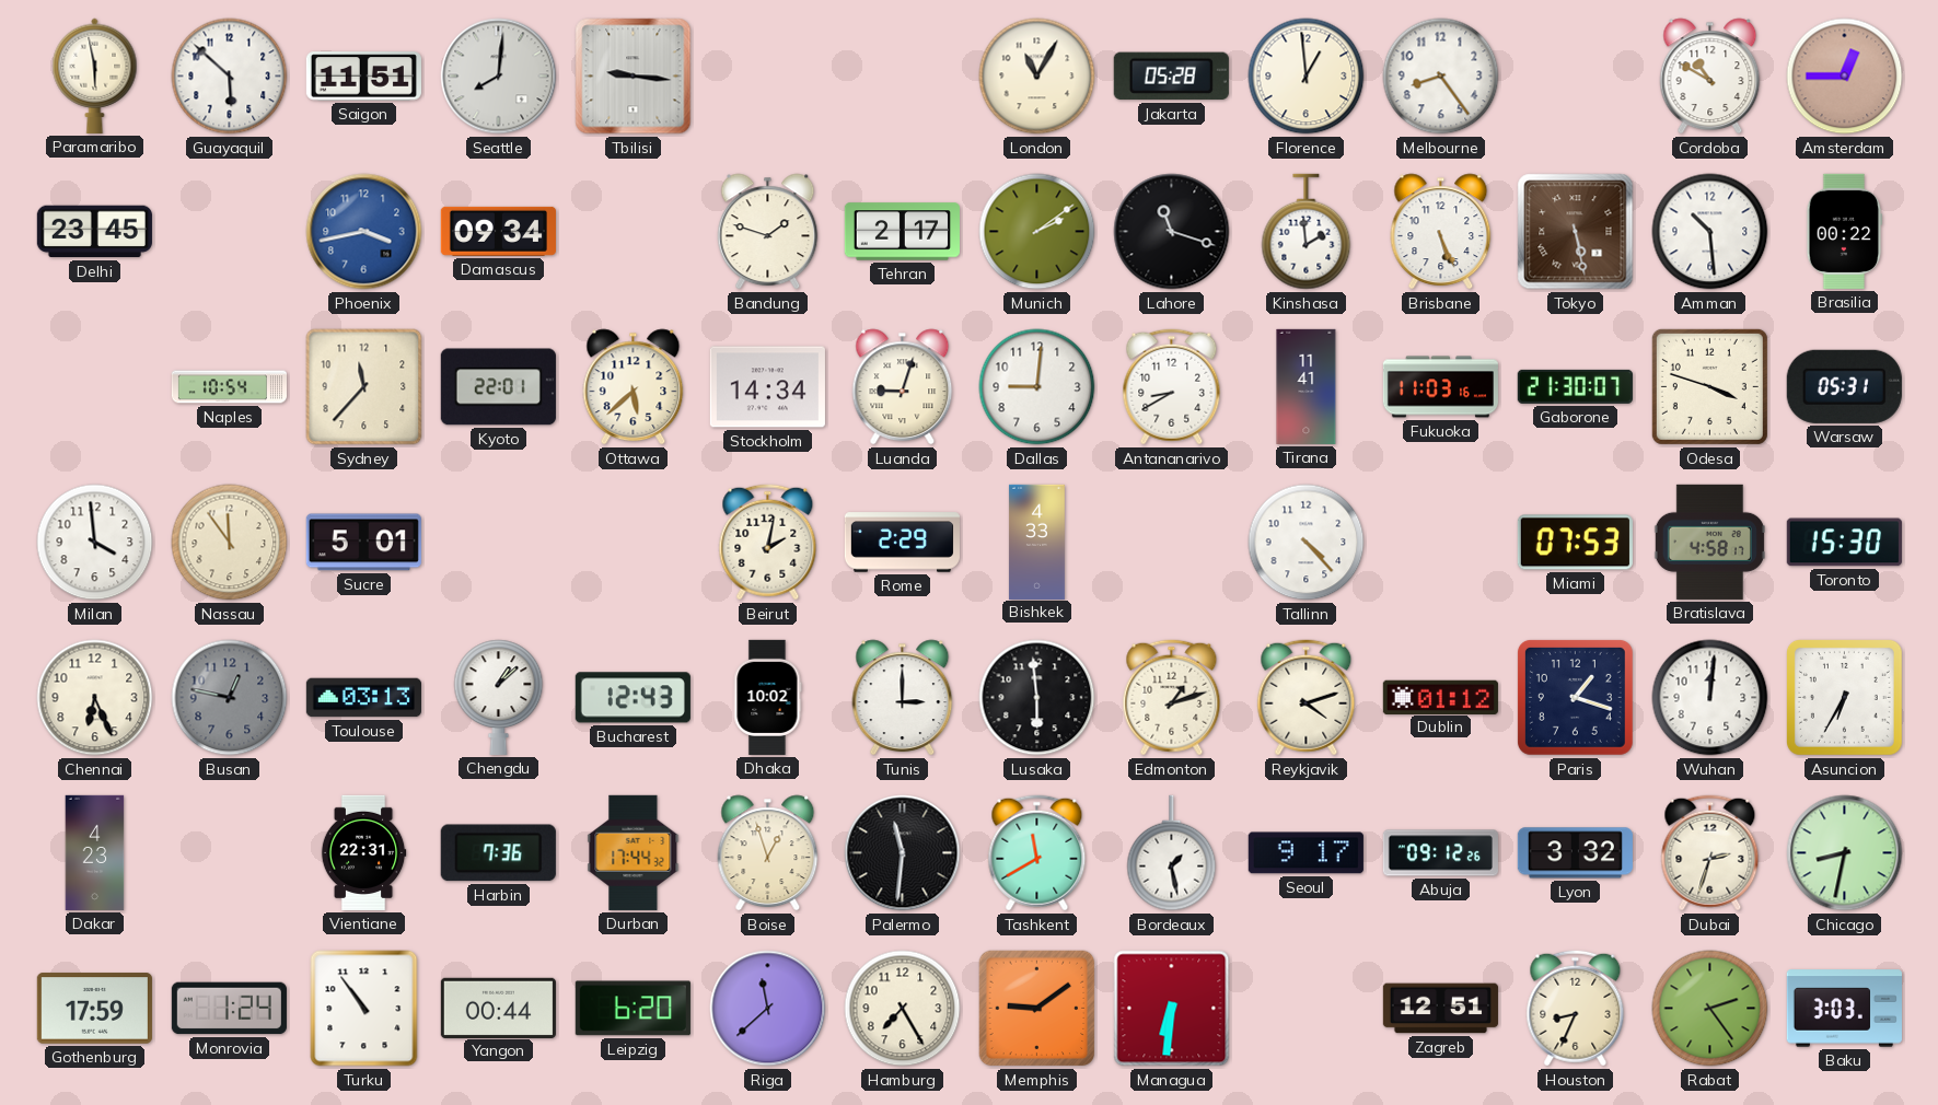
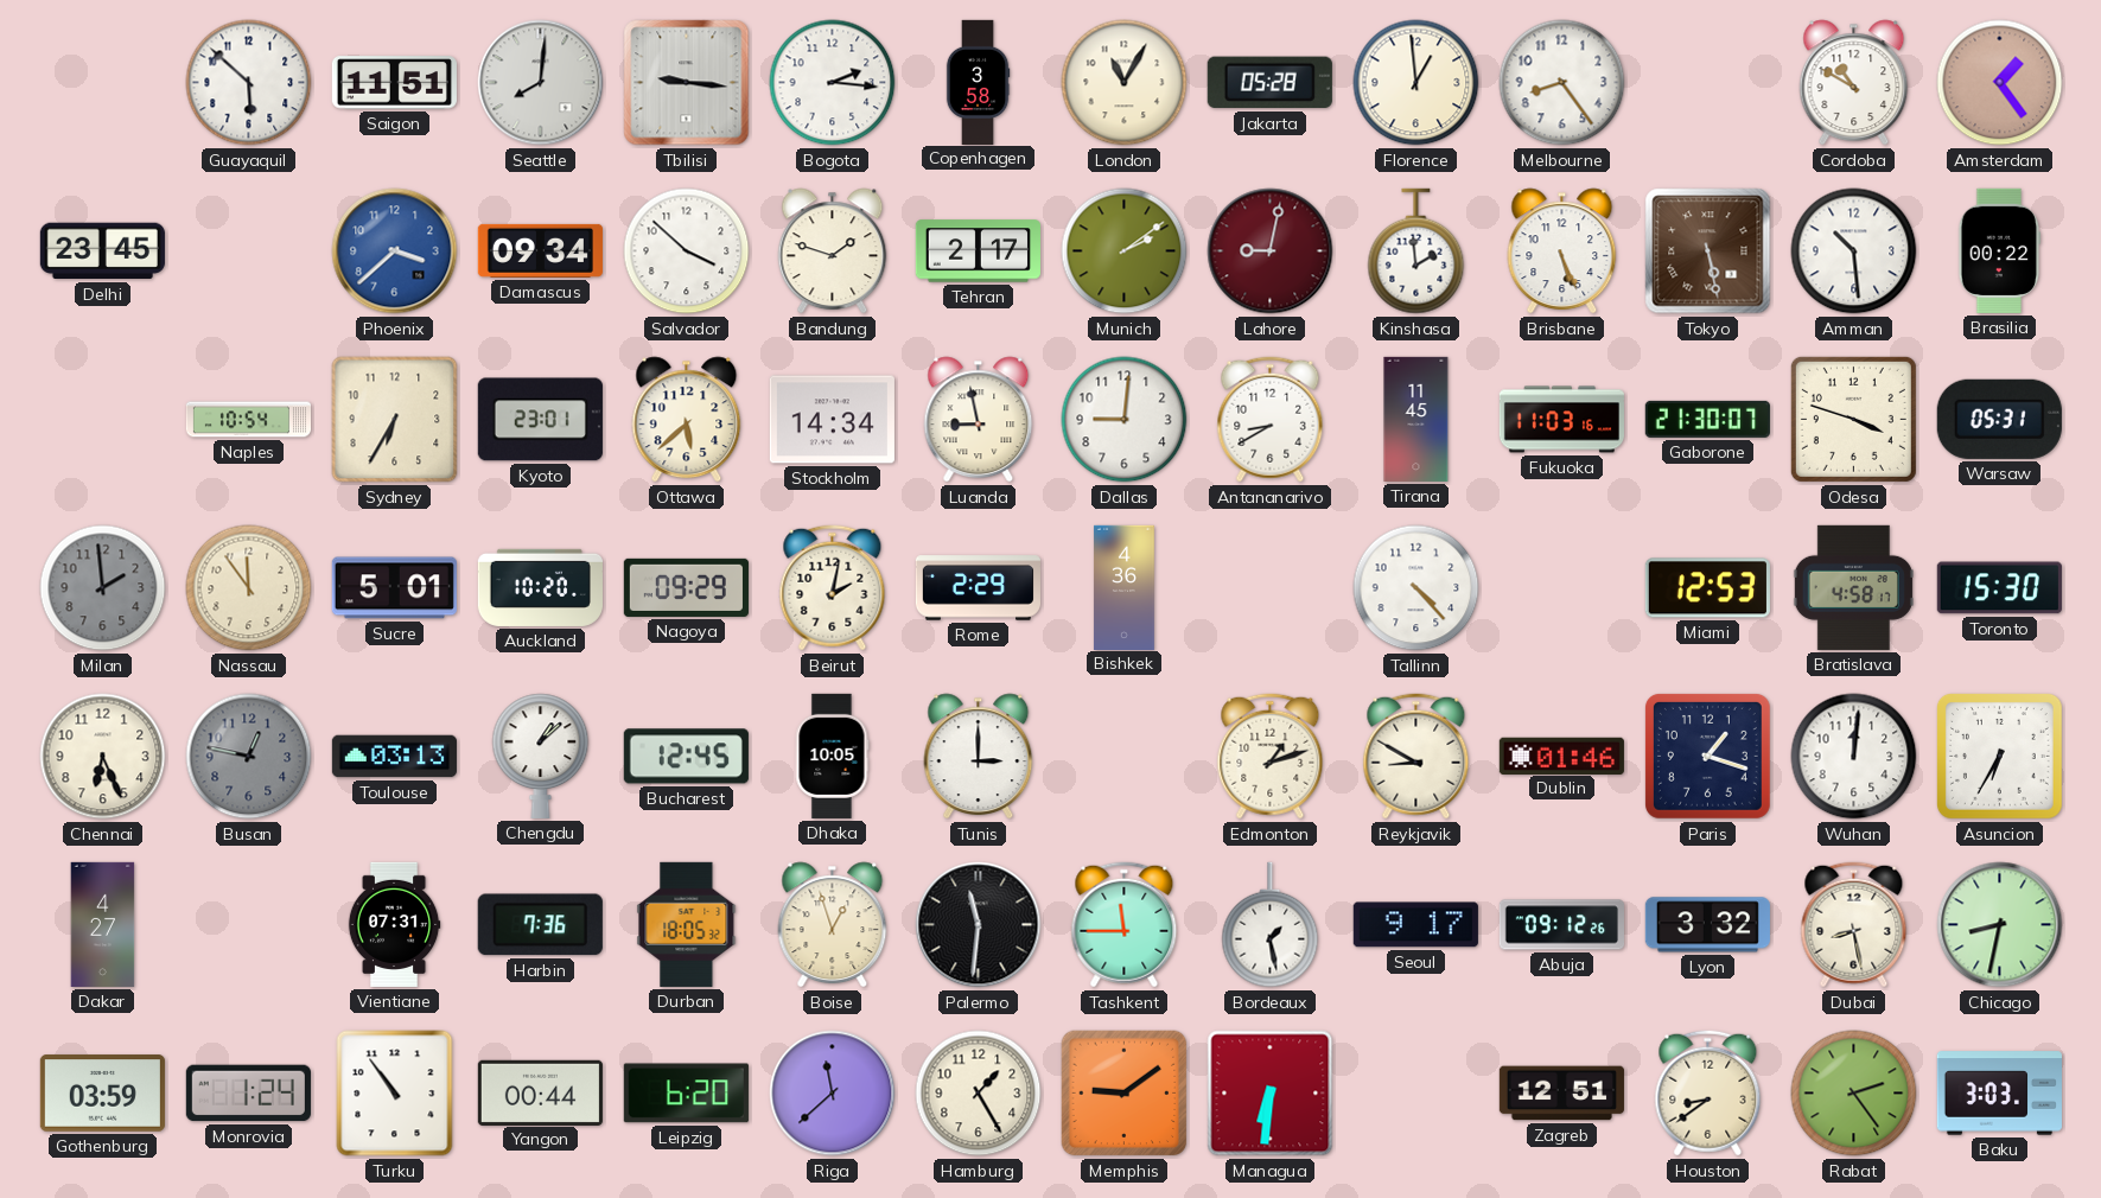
Paramaribo: 5:58 -> none
Bogota: none -> 2:16
Copenhagen: none -> 3:58
Amsterdam: 12:45 -> 1:24
Phoenix: 3:43 -> 3:38
Salvador: none -> 3:52
Lahore: 11:18 -> 9:02
Lahore dial: black -> burgundy
Sydney: 11:37 -> 6:35
Kyoto: 22:01 -> 23:01
Luanda: 9:03 -> 8:58
Tirana: 11:41 -> 11:45
Milan: 3:59 -> 1:59
Milan dial: white -> grey
Auckland: none -> 10:20
Nagoya: none -> 09:29
Bishkek: 4:33 -> 4:36
Miami: 07:53 -> 12:53
Bucharest: 12:43 -> 12:45
Dhaka: 10:02 -> 10:05
Lusaka: 5:59 -> none
Reykjavik: 4:12 -> 8:50
Dublin: 01:12 -> 01:46
Dakar: 4:23 -> 4:27
Vientiane: 22:31 -> 07:31
Durban: 17:44 -> 18:05
Tashkent: 11:40 -> 11:45
Dubai: 2:33 -> 8:28
Gothenburg: 17:59 -> 03:59
Hamburg: 7:25 -> 1:25
Houston: 8:34 -> 8:39
